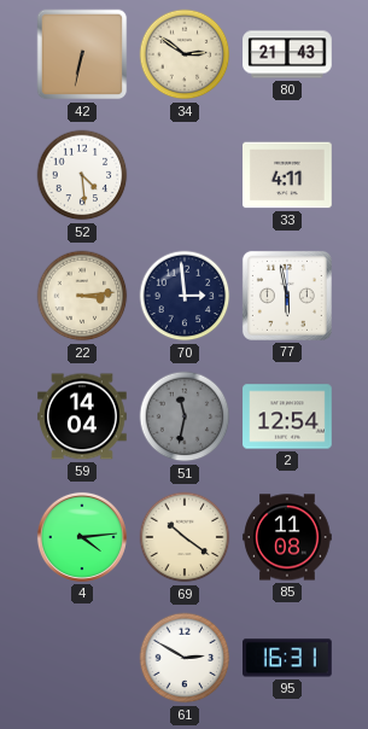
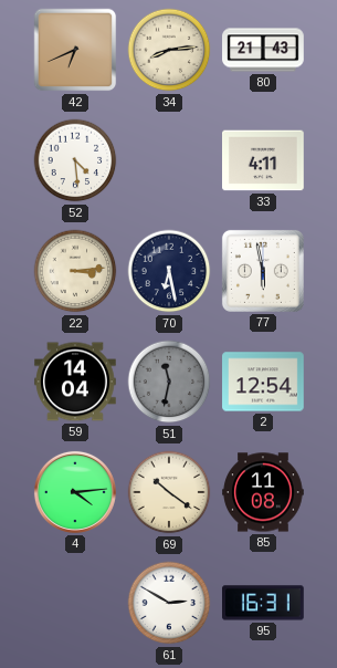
42: 6:32 -> 6:41
34: 2:51 -> 8:14
70: 2:59 -> 6:28
